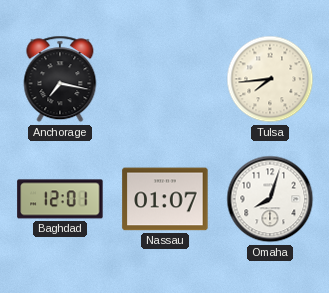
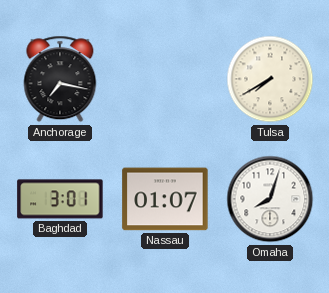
Tulsa: 7:44 -> 7:40
Baghdad: 12:01 -> 3:01
